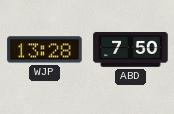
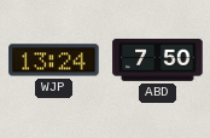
WJP: 13:28 -> 13:24
